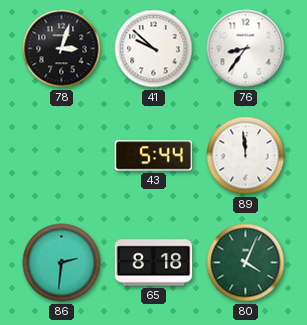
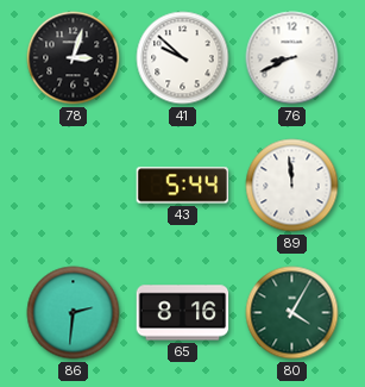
76: 8:36 -> 8:41
65: 8:18 -> 8:16
80: 4:04 -> 4:05
